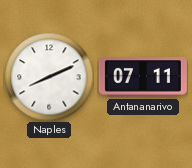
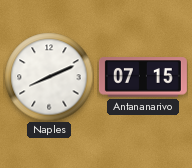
Antananarivo: 07:11 -> 07:15
